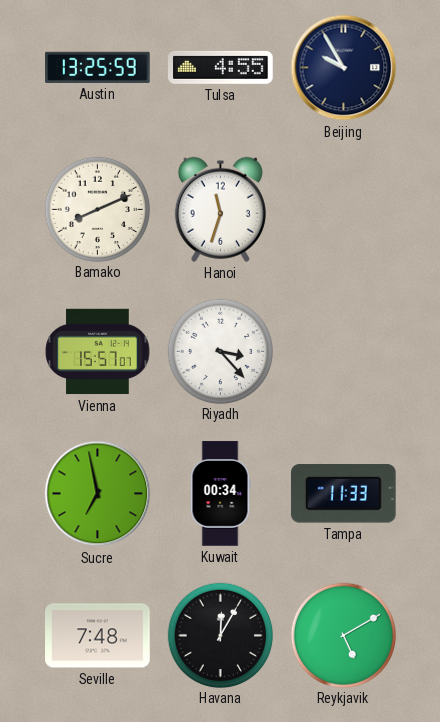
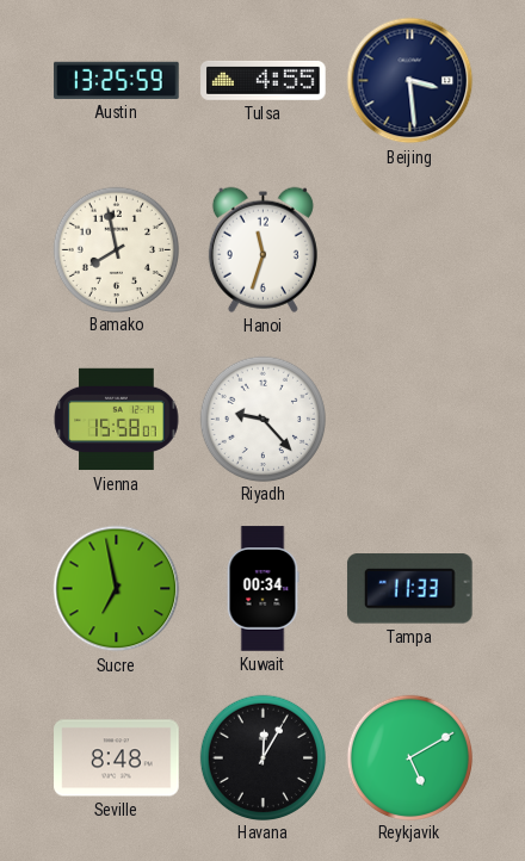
Beijing: 9:55 -> 3:29
Bamako: 8:11 -> 7:58
Vienna: 15:57 -> 15:58
Riyadh: 3:23 -> 9:23
Seville: 7:48 -> 8:48
